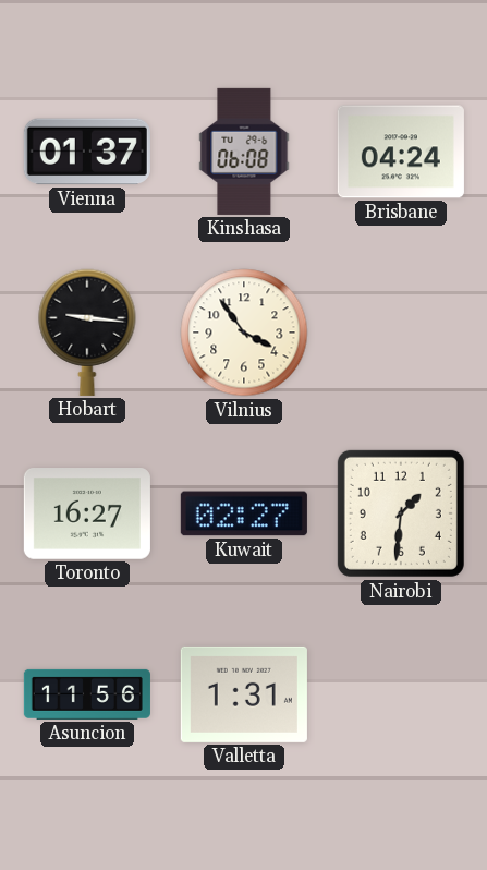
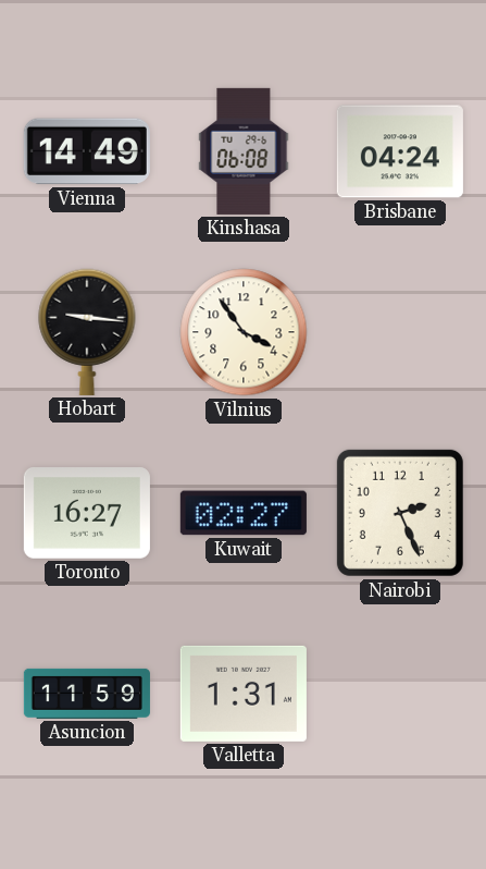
Vienna: 01:37 -> 14:49
Nairobi: 1:31 -> 2:26
Asuncion: 11:56 -> 11:59
